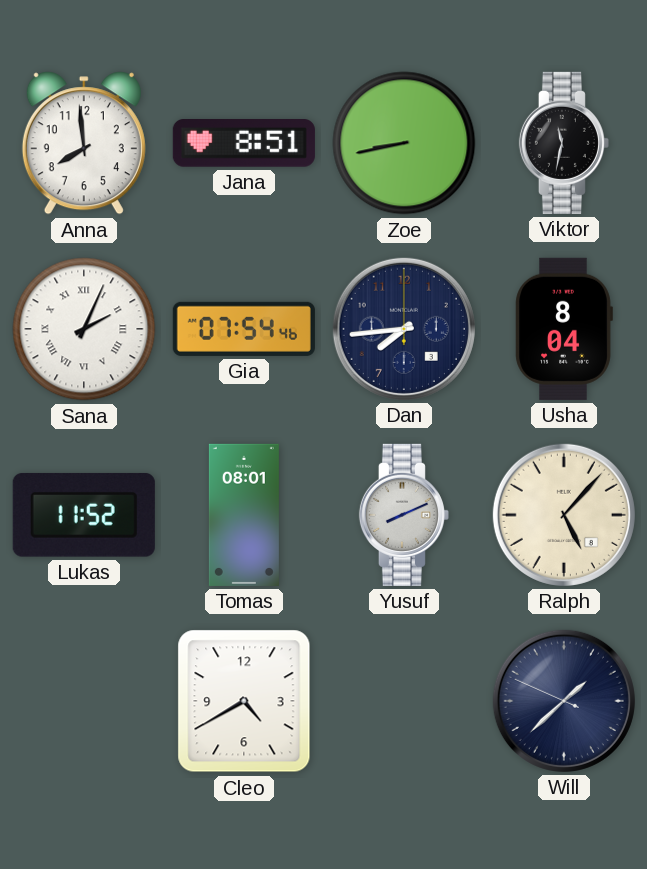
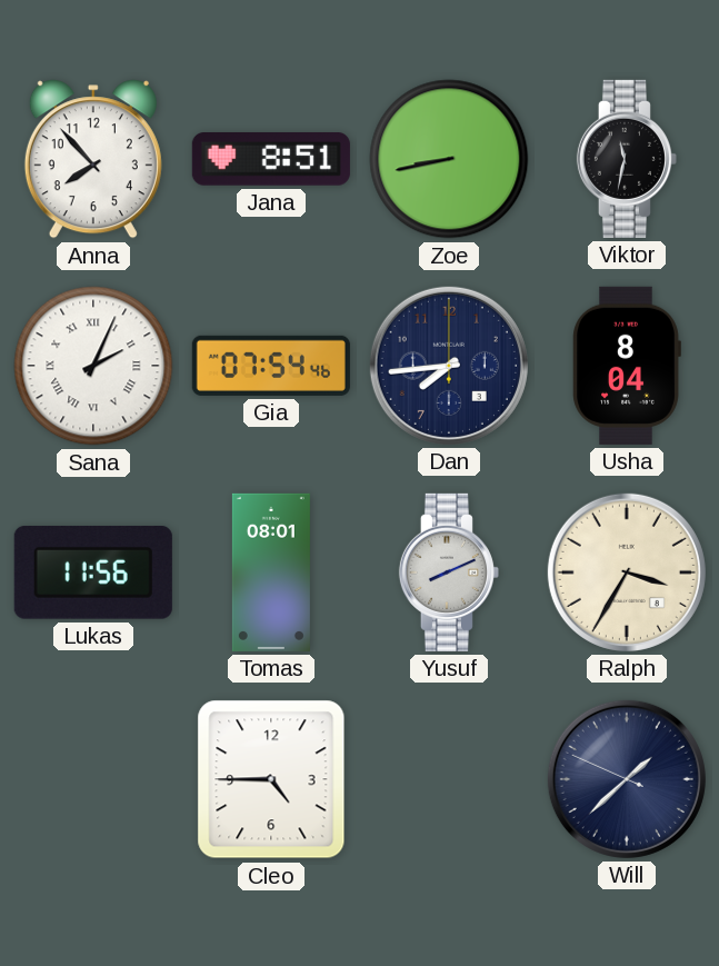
Anna: 7:59 -> 7:53
Lukas: 11:52 -> 11:56
Ralph: 5:07 -> 3:35
Cleo: 4:40 -> 4:45
